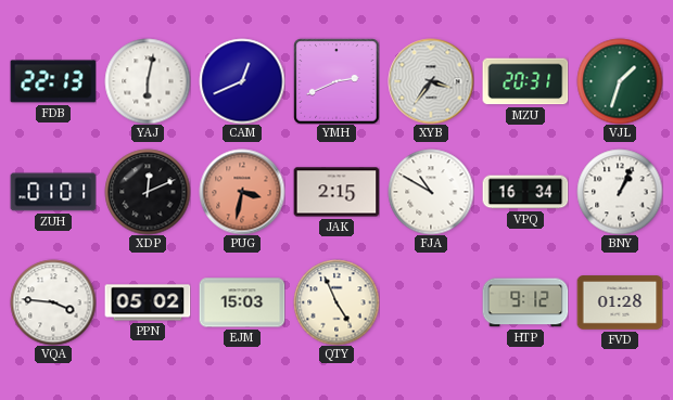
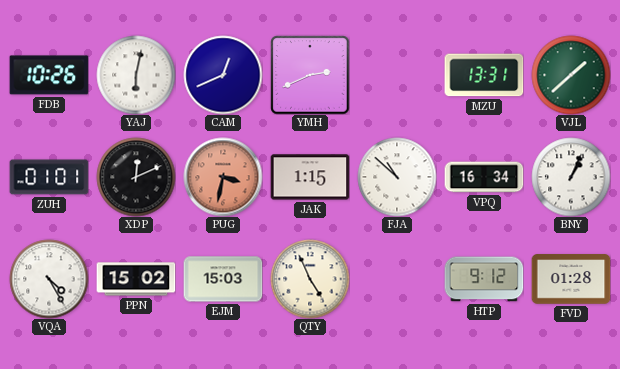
FDB: 22:13 -> 10:26
XYB: 3:36 -> none
MZU: 20:31 -> 13:31
VJL: 1:33 -> 1:38
JAK: 2:15 -> 1:15
FJA: 10:50 -> 10:52
VQA: 3:46 -> 4:25
PPN: 05:02 -> 15:02
